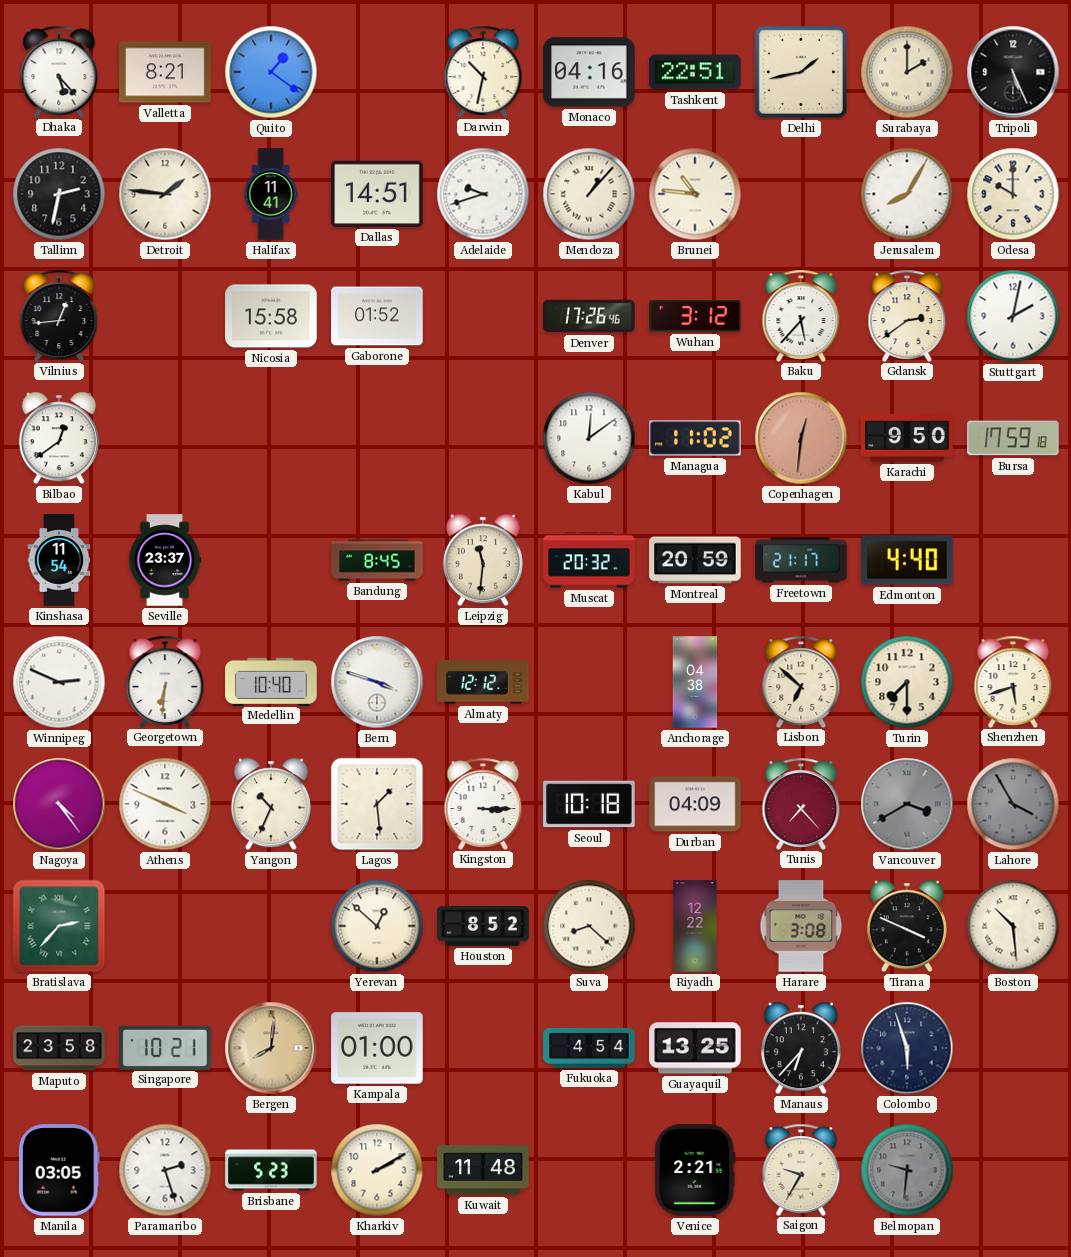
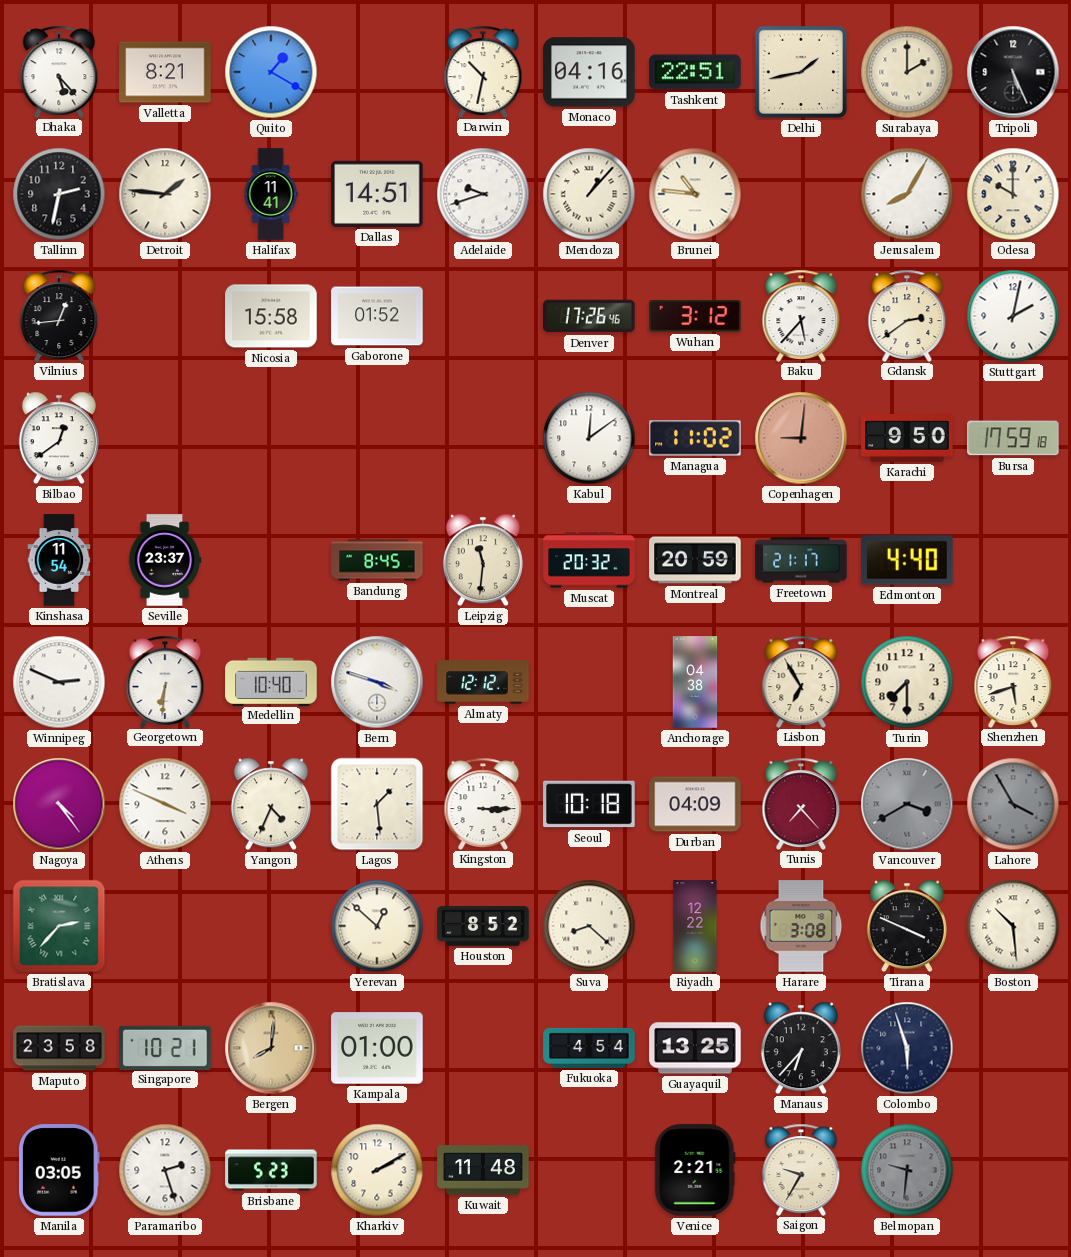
Quito: 1:21 -> 1:20
Copenhagen: 12:31 -> 9:01
Lisbon: 6:52 -> 6:55
Yangon: 10:34 -> 4:34
